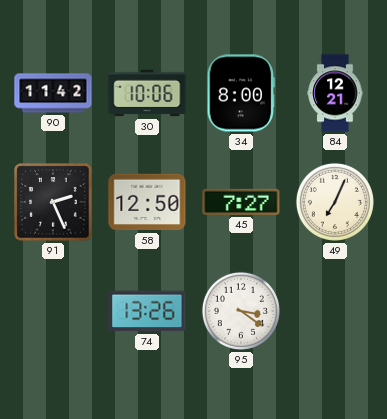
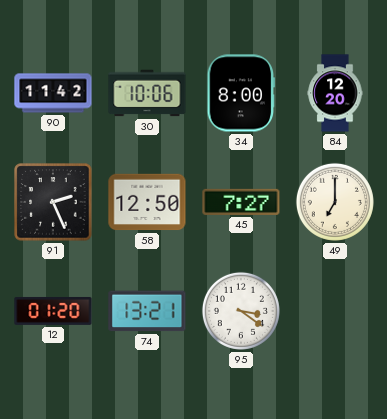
84: 12:21 -> 12:20
49: 7:04 -> 7:00
12: none -> 01:20
74: 13:26 -> 13:21
